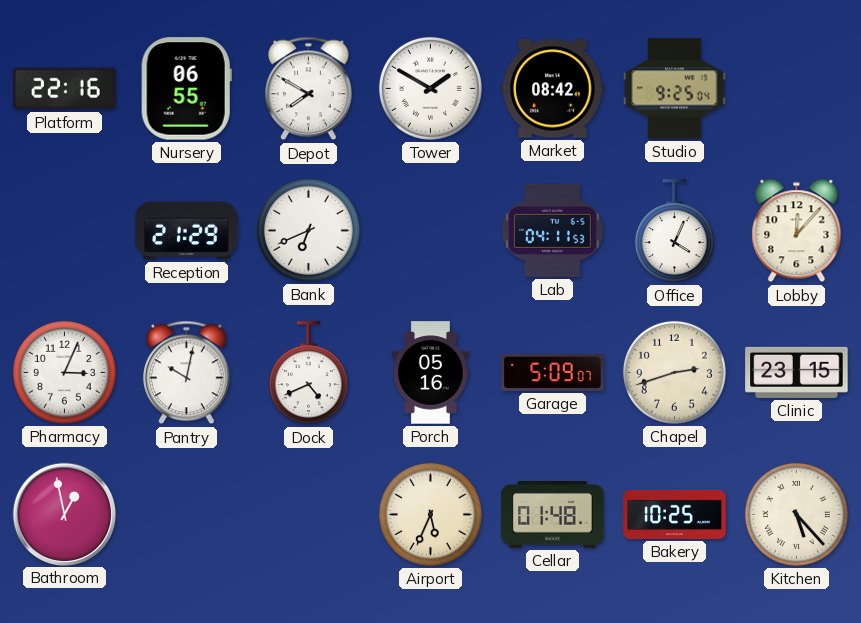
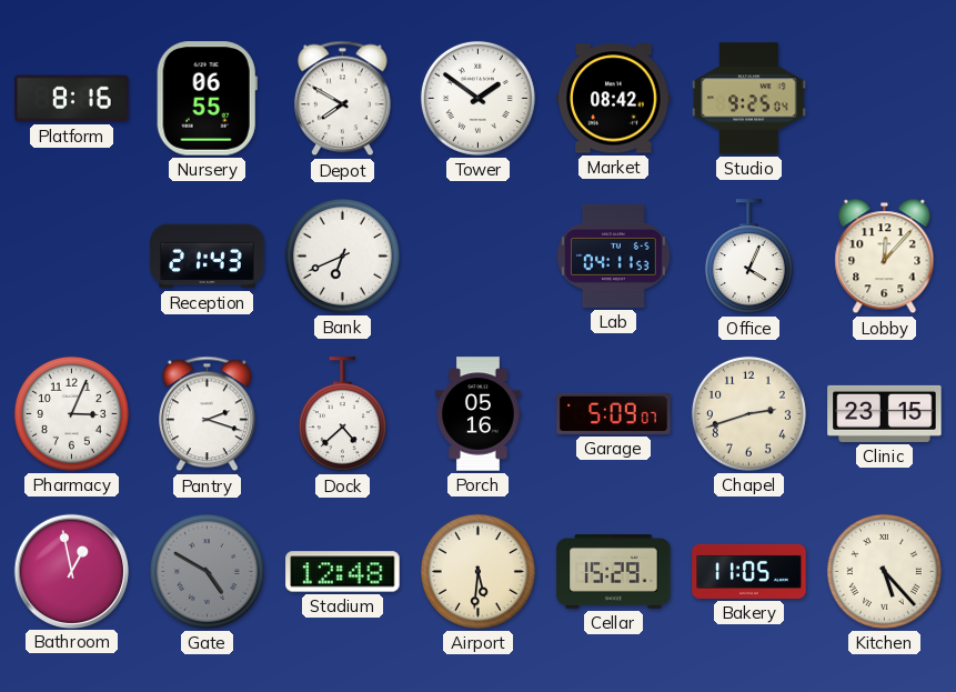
Platform: 22:16 -> 8:16
Tower: 1:50 -> 1:51
Reception: 21:29 -> 21:43
Pantry: 10:02 -> 2:18
Dock: 4:41 -> 4:38
Gate: none -> 4:50
Stadium: none -> 12:48
Airport: 5:34 -> 5:31
Cellar: 01:48 -> 15:29
Bakery: 10:25 -> 11:05
